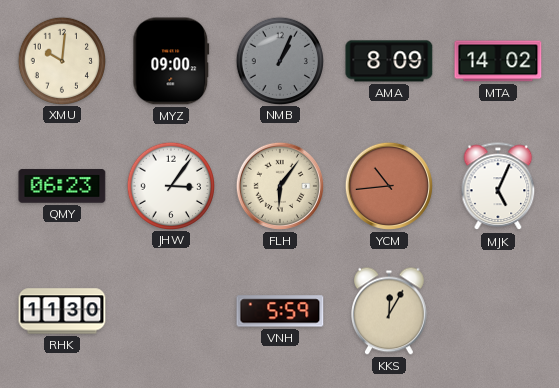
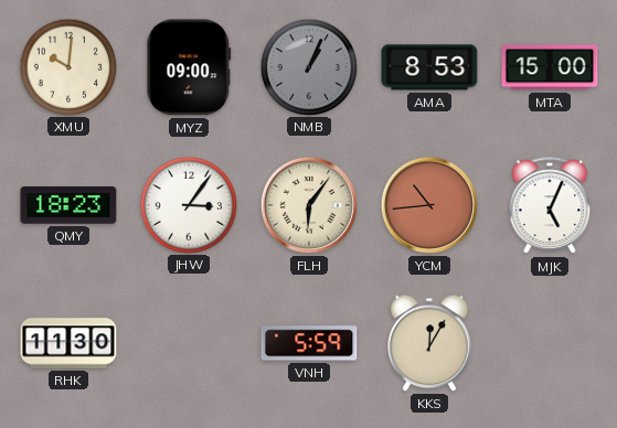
AMA: 8:09 -> 8:53
MTA: 14:02 -> 15:00
QMY: 06:23 -> 18:23
